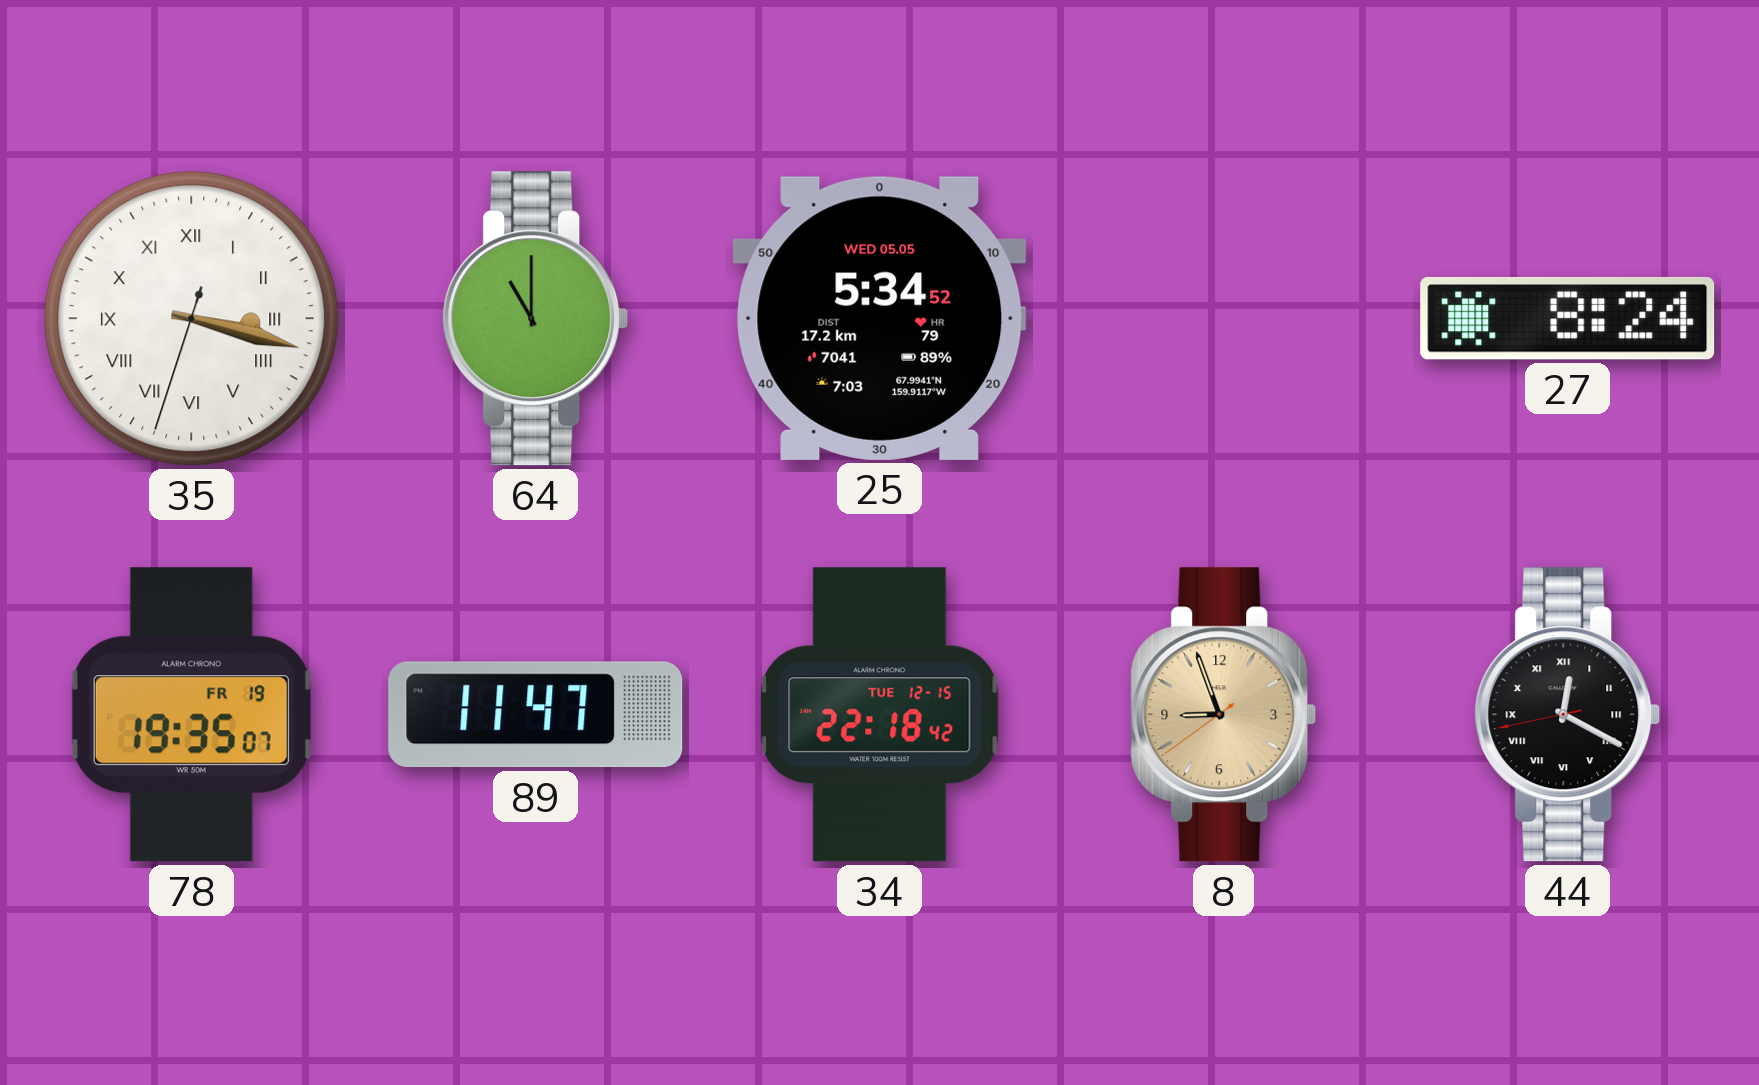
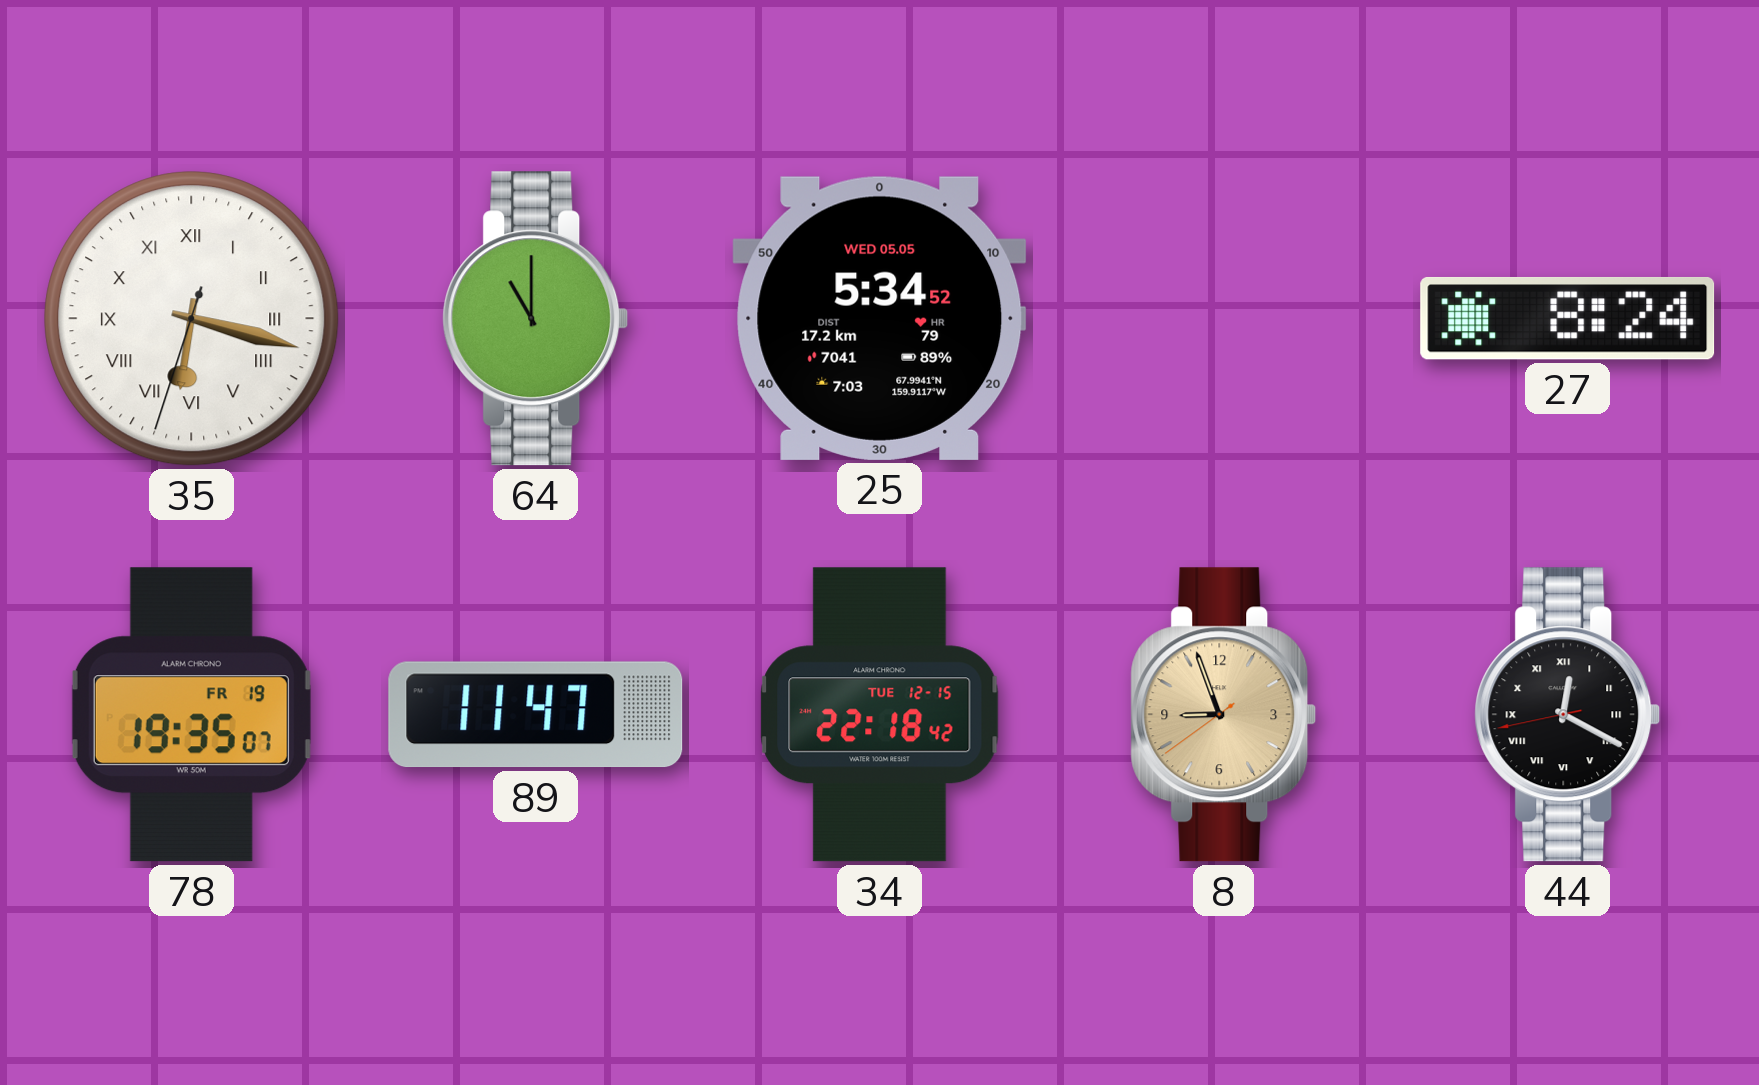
35: 3:17 -> 6:17
